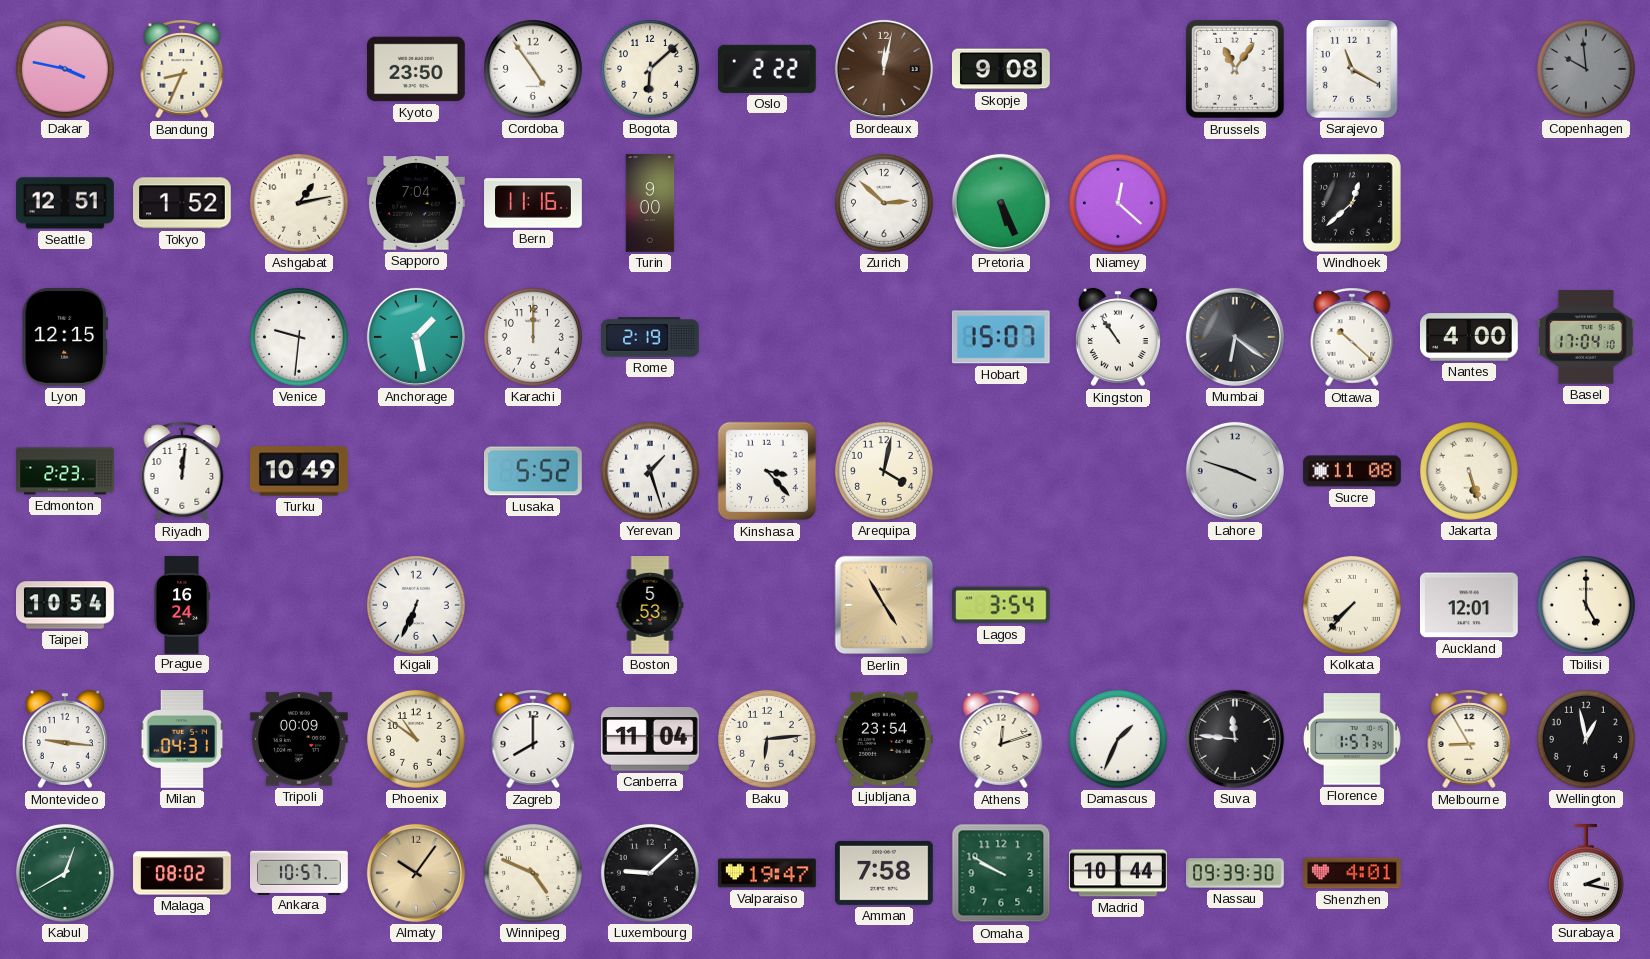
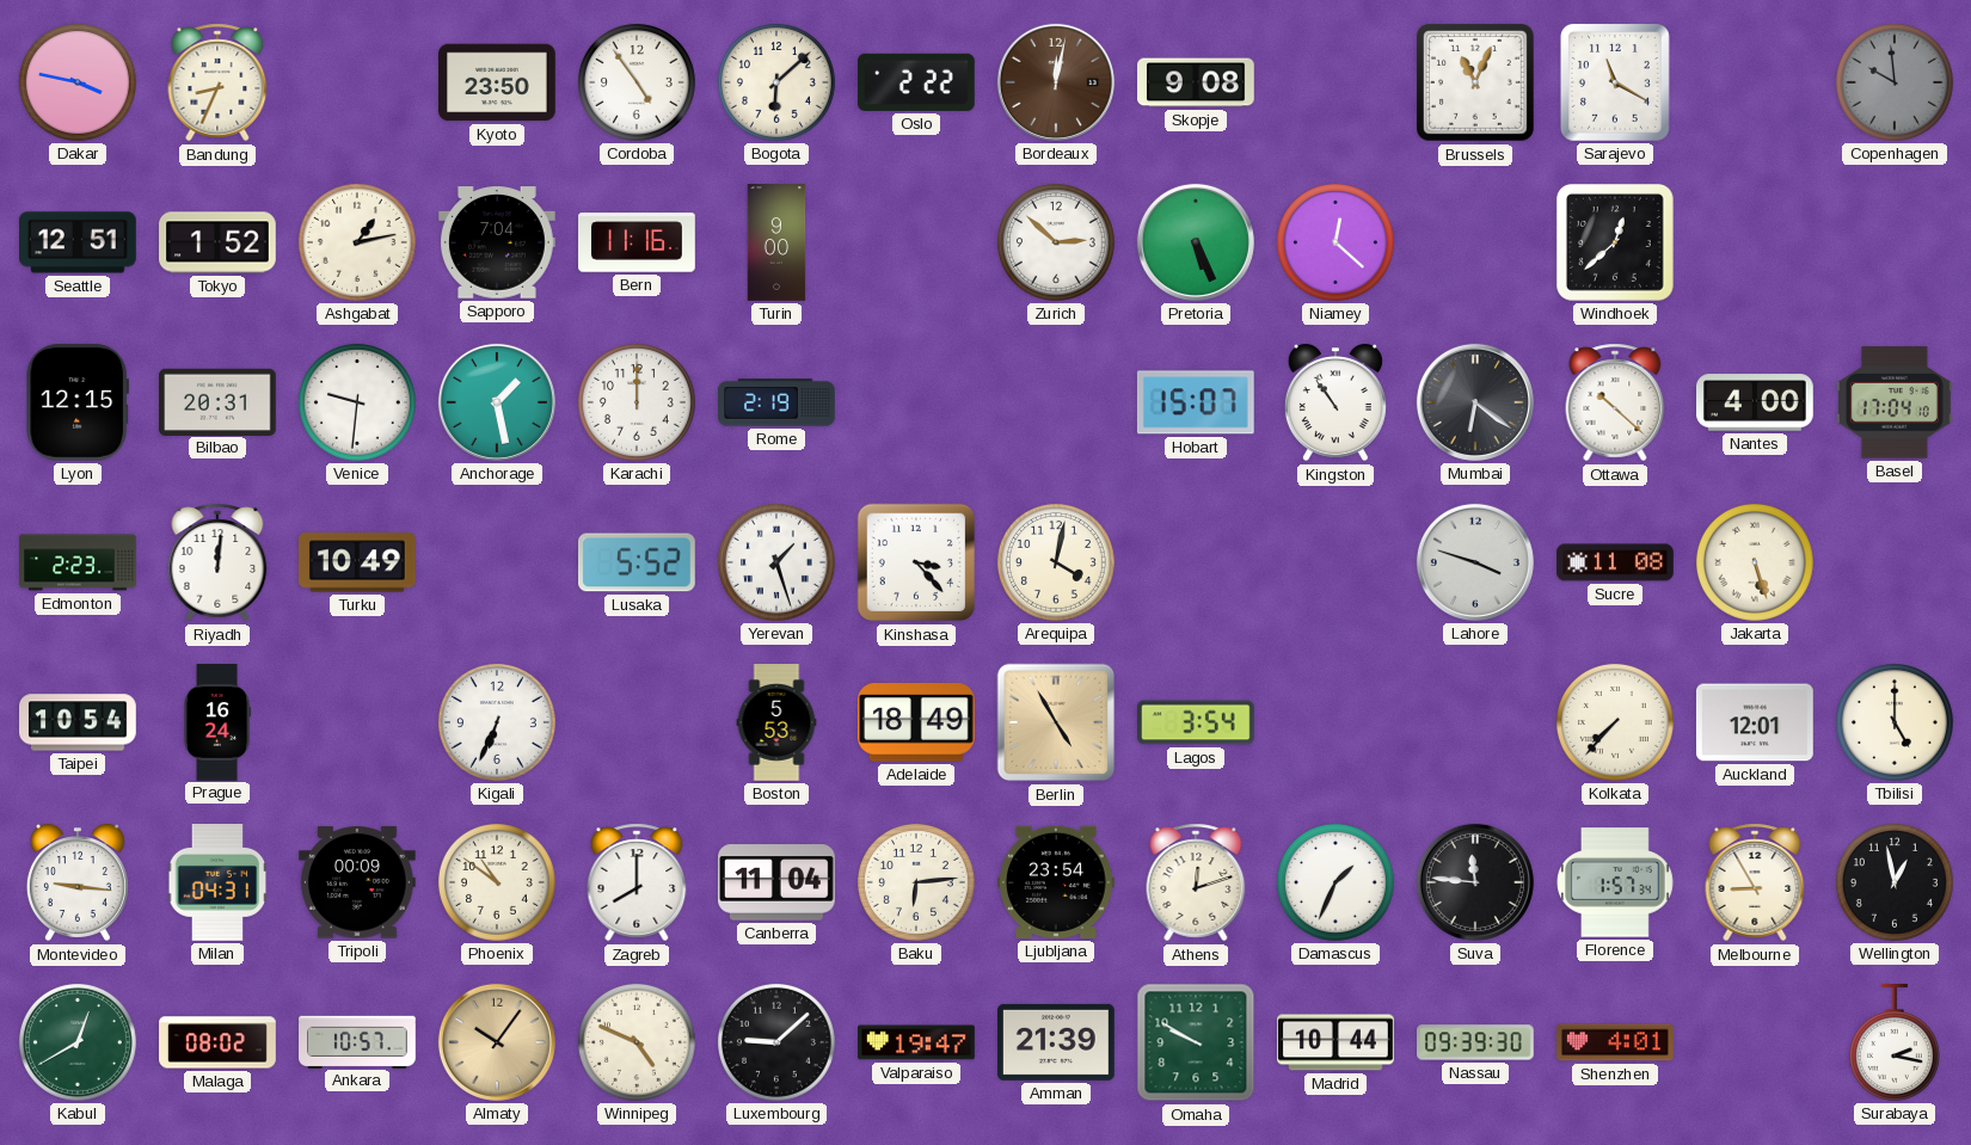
Brussels: 11:06 -> 11:04
Bilbao: none -> 20:31
Adelaide: none -> 18:49
Amman: 7:58 -> 21:39
